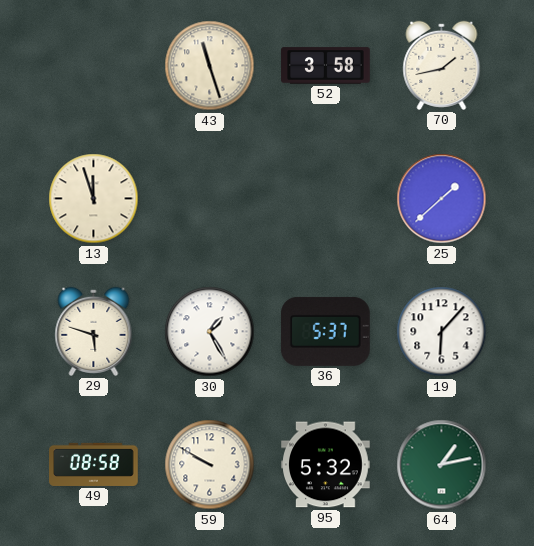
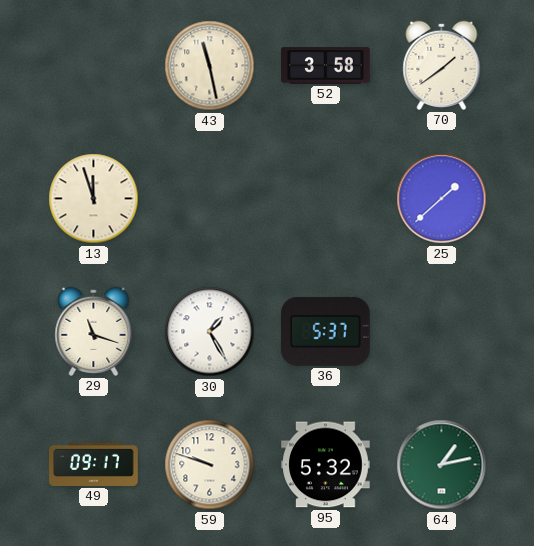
43: 11:27 -> 11:28
70: 1:43 -> 1:39
29: 5:48 -> 11:18
19: 6:07 -> none
49: 08:58 -> 09:17
59: 9:50 -> 9:48
